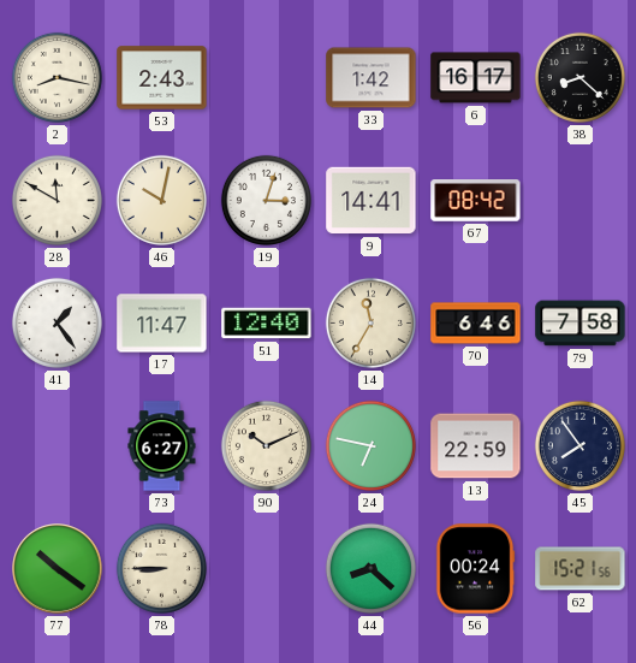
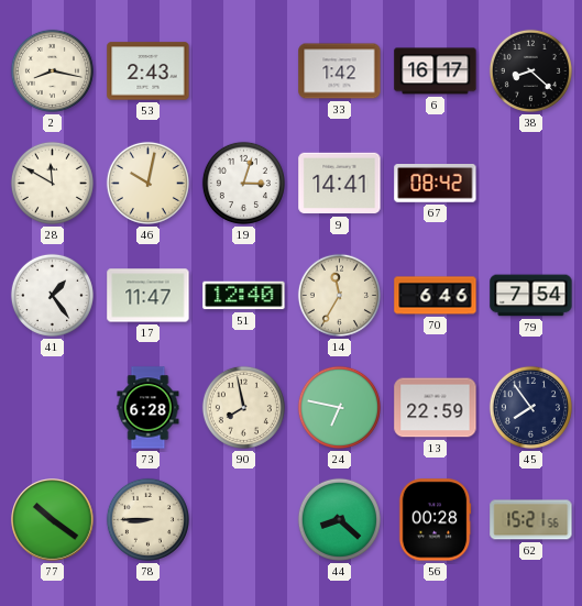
79: 7:58 -> 7:54
73: 6:27 -> 6:28
90: 10:11 -> 7:58
56: 00:24 -> 00:28
